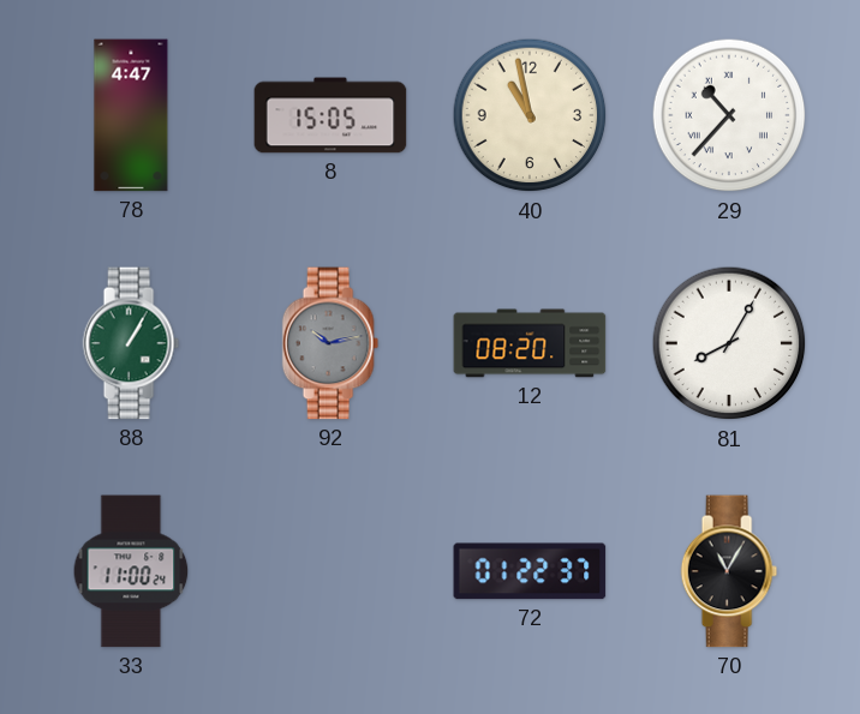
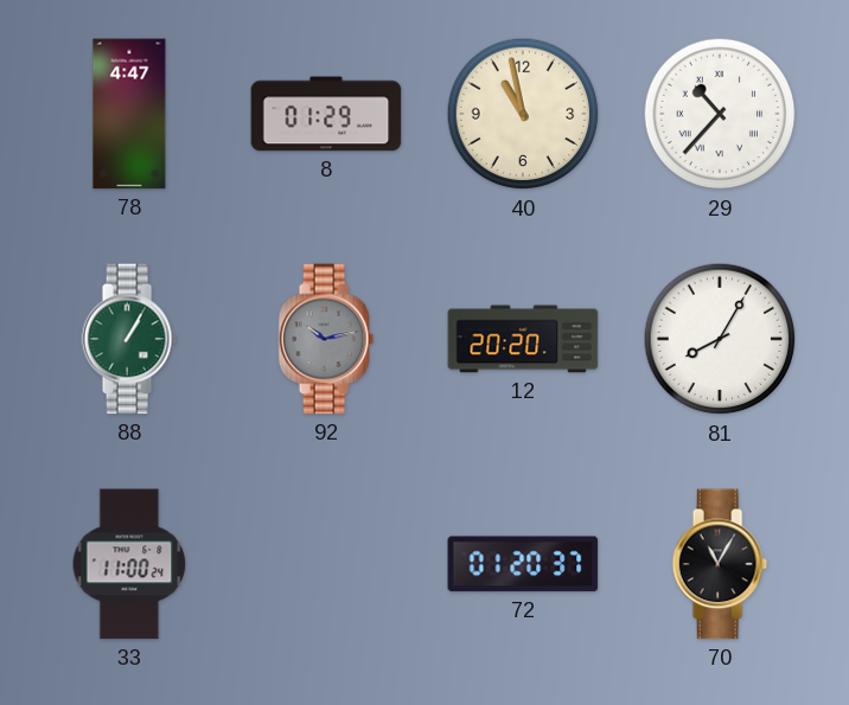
8: 15:05 -> 01:29
12: 08:20 -> 20:20
72: 01:22 -> 01:20
